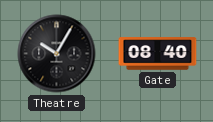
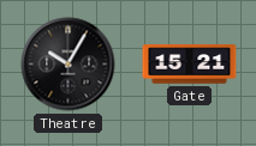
Gate: 08:40 -> 15:21
